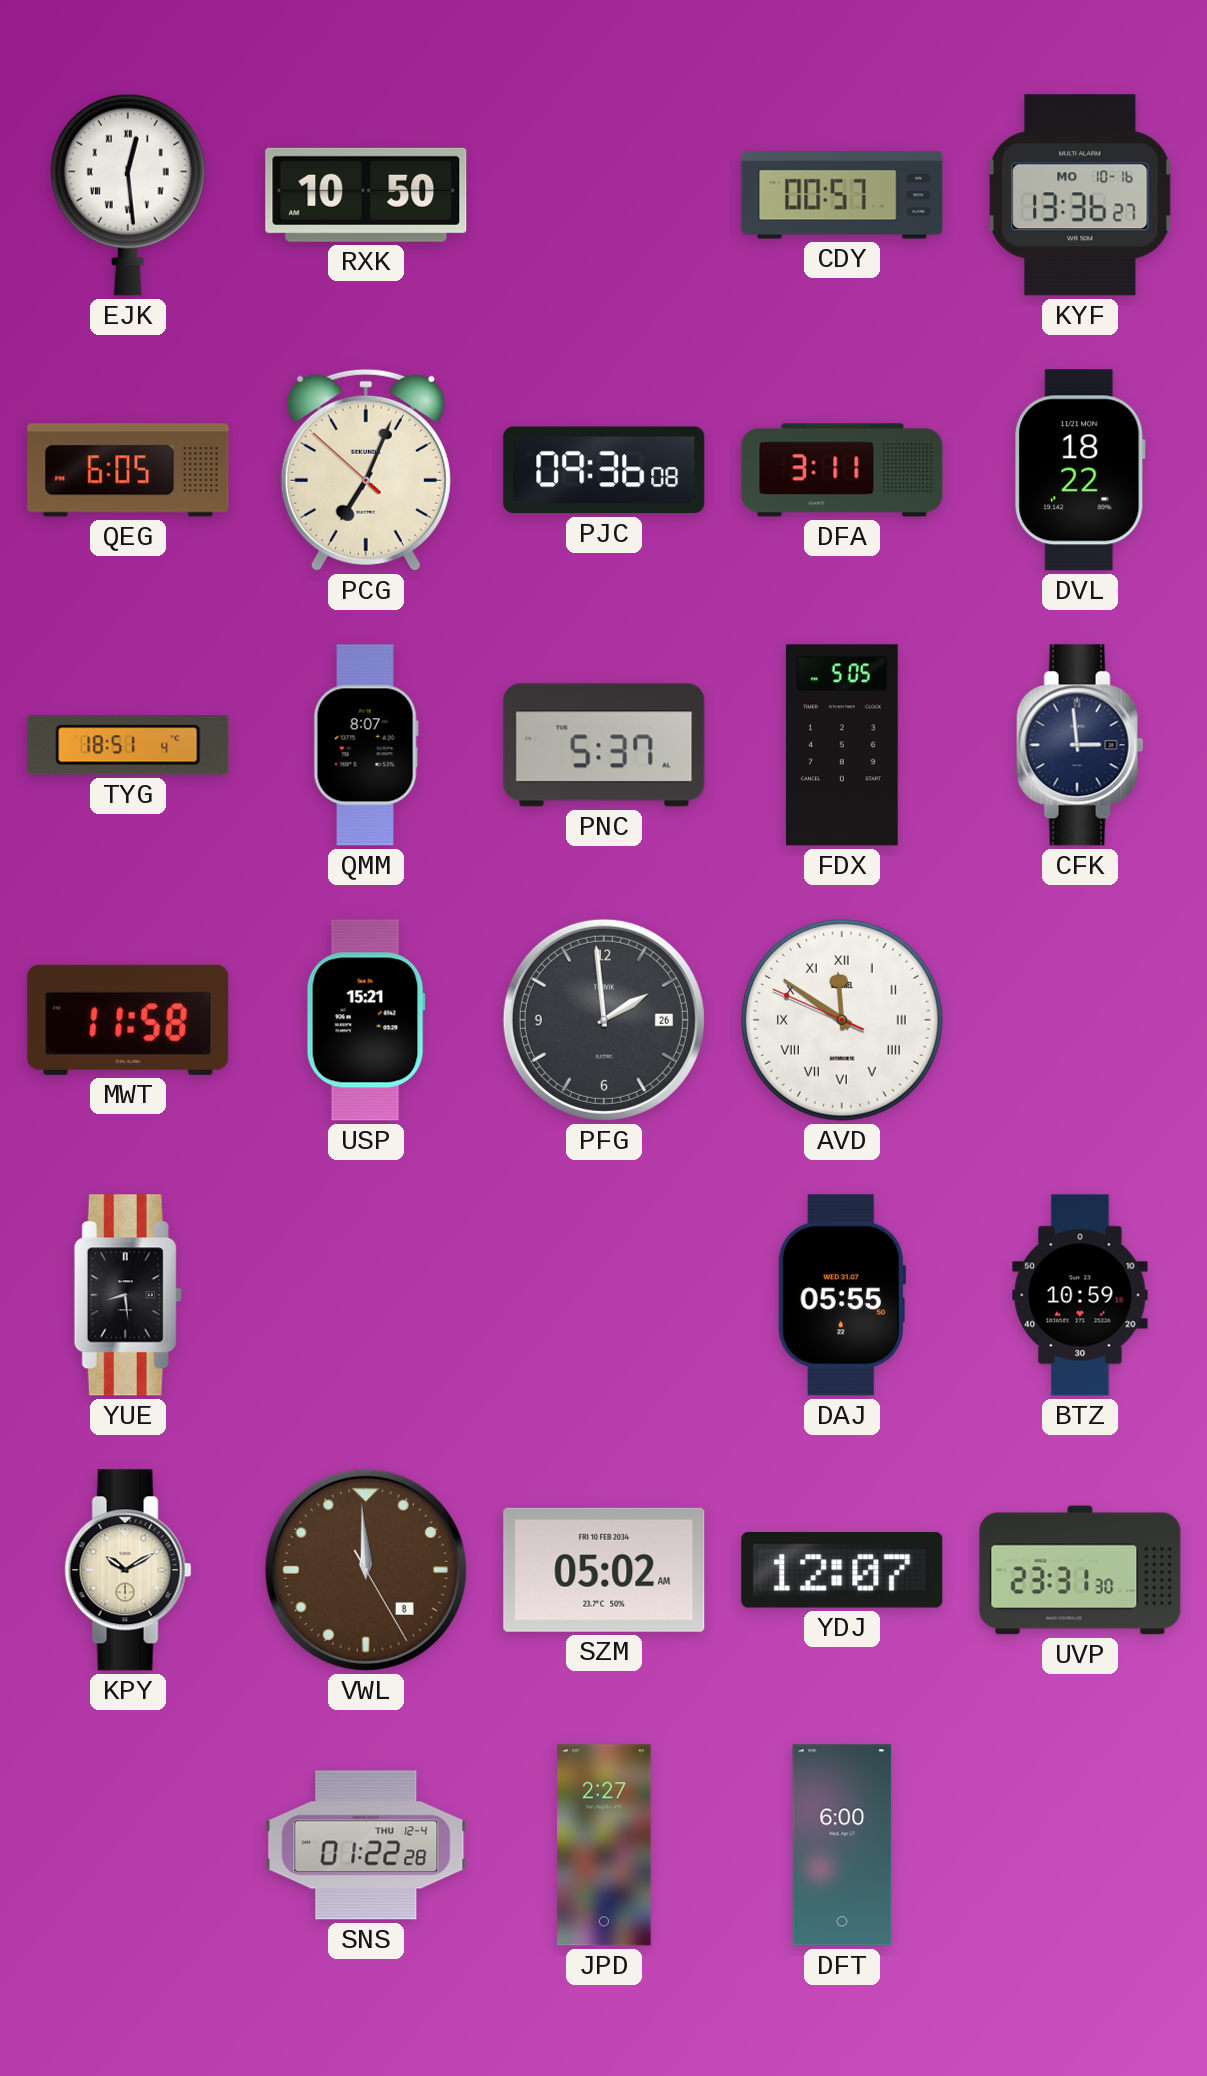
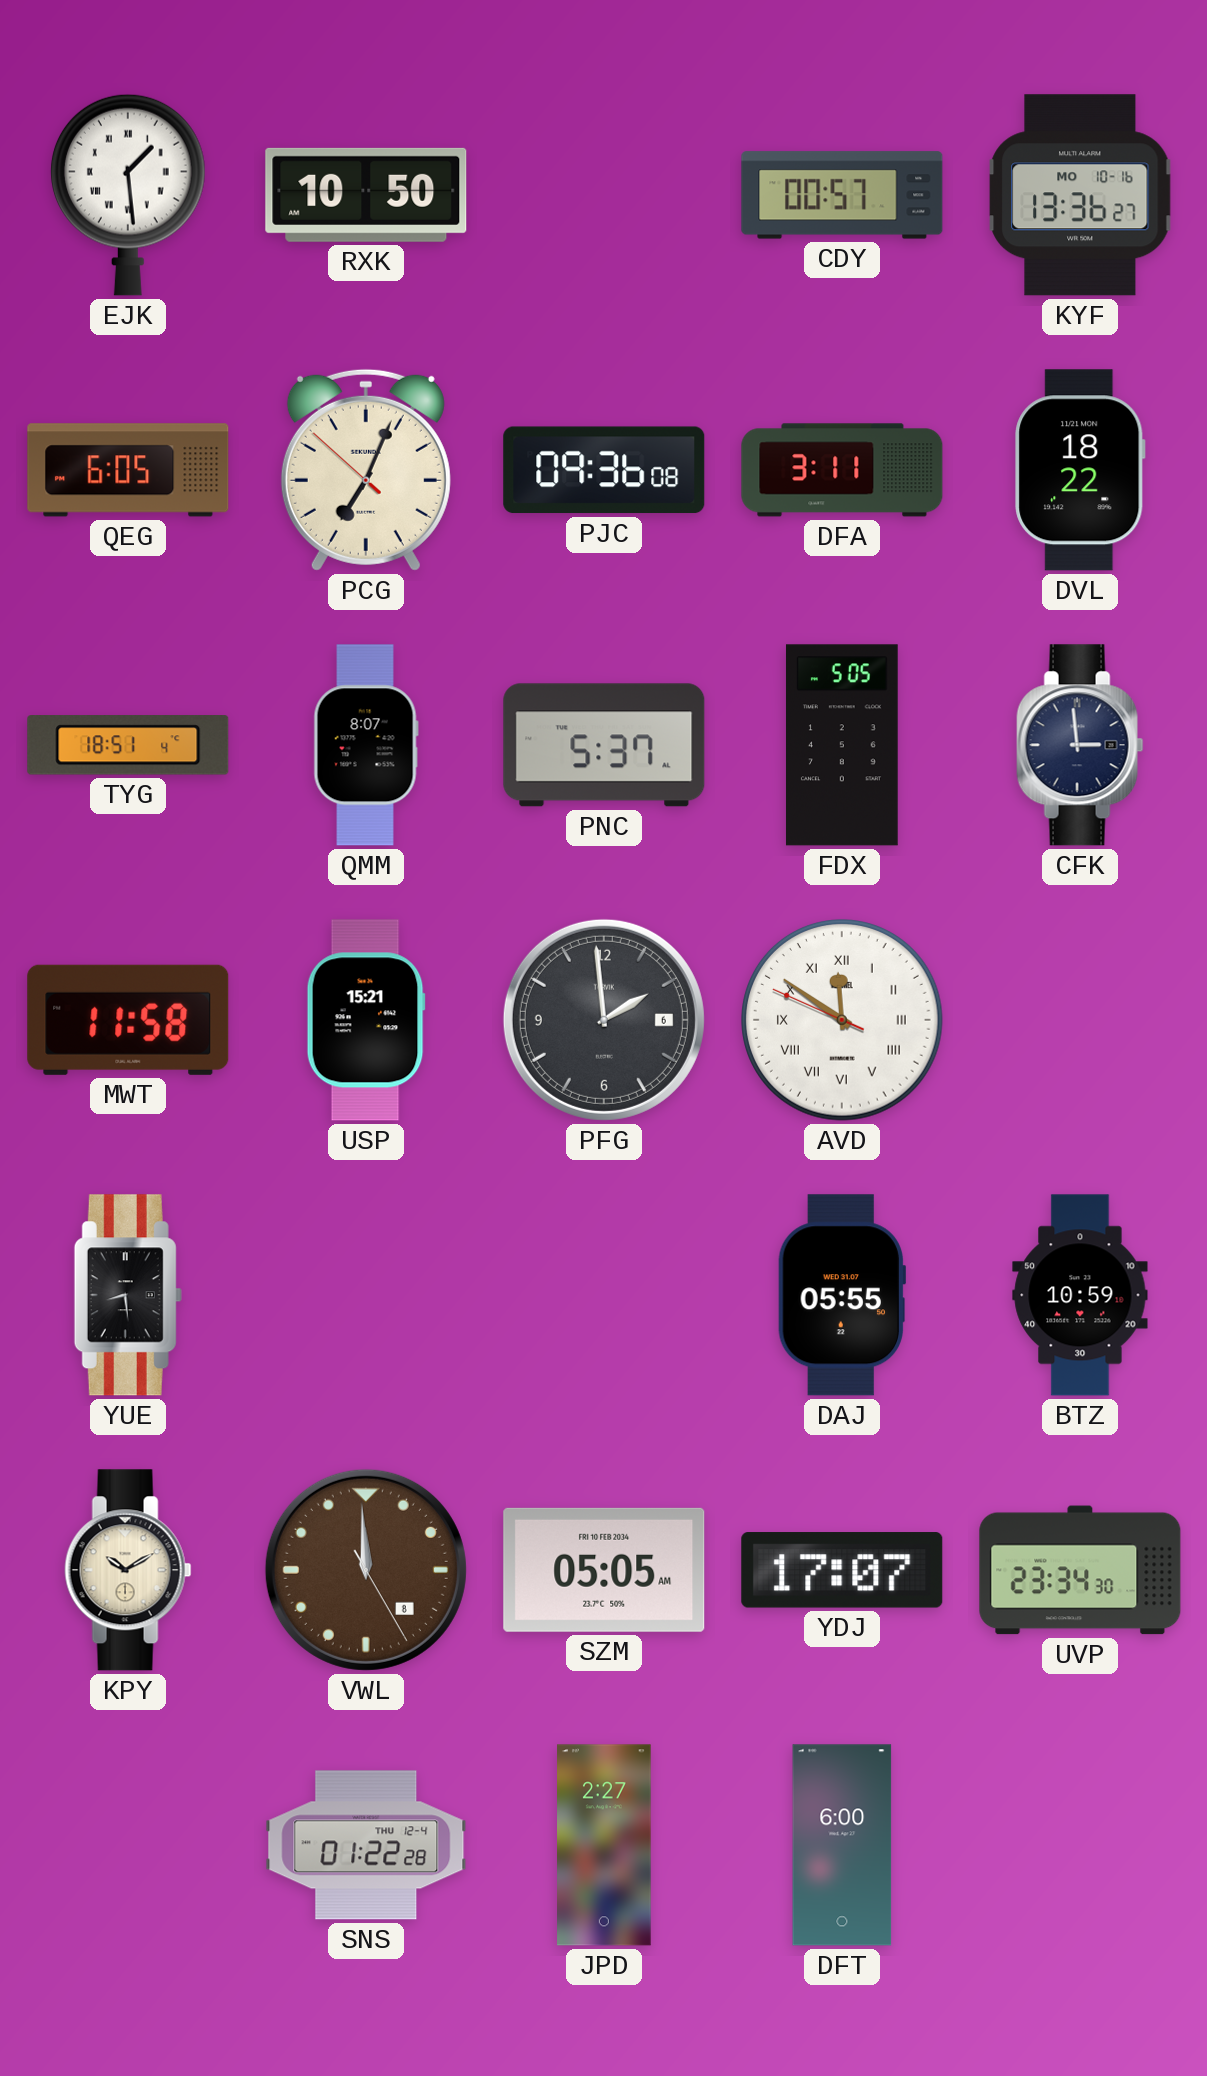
EJK: 12:29 -> 1:29
PFG date: 26 -> 6
SZM: 05:02 -> 05:05
YDJ: 12:07 -> 17:07
UVP: 23:31 -> 23:34
